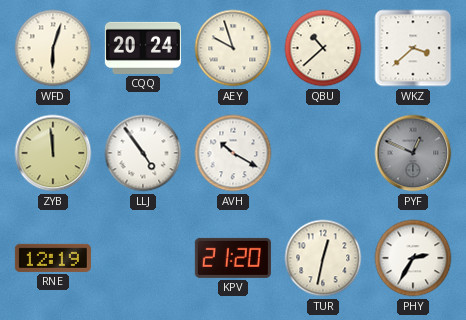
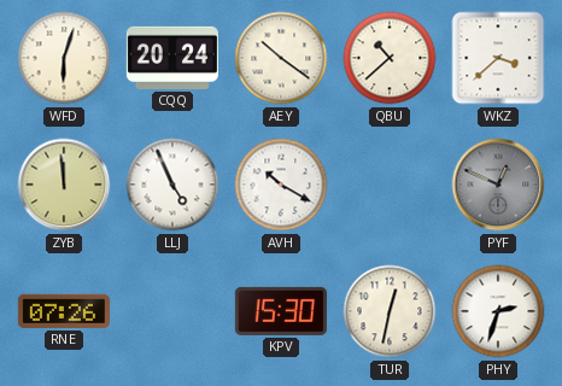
AEY: 9:57 -> 10:21
LLJ: 4:54 -> 4:56
RNE: 12:19 -> 07:26
KPV: 21:20 -> 15:30
PHY: 2:35 -> 2:33
